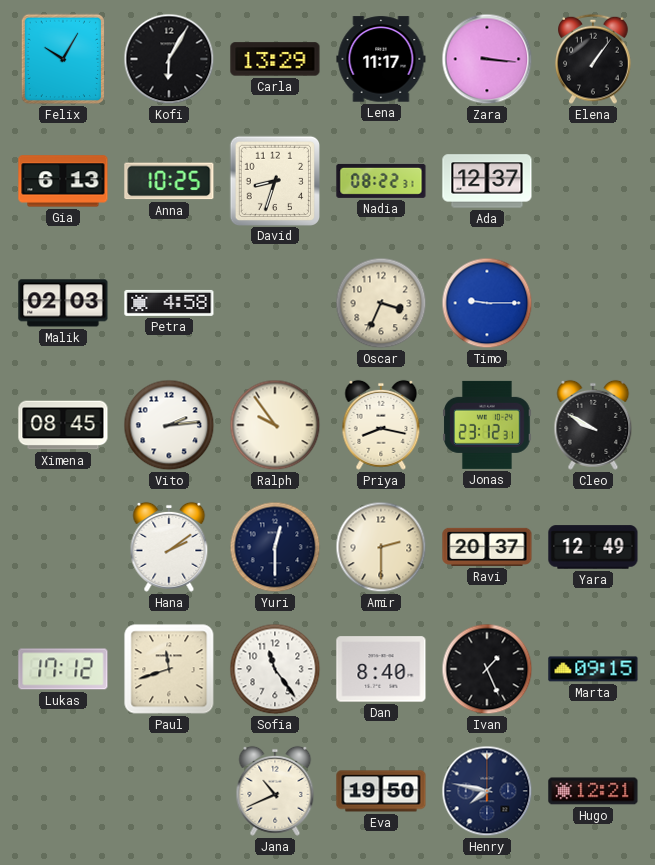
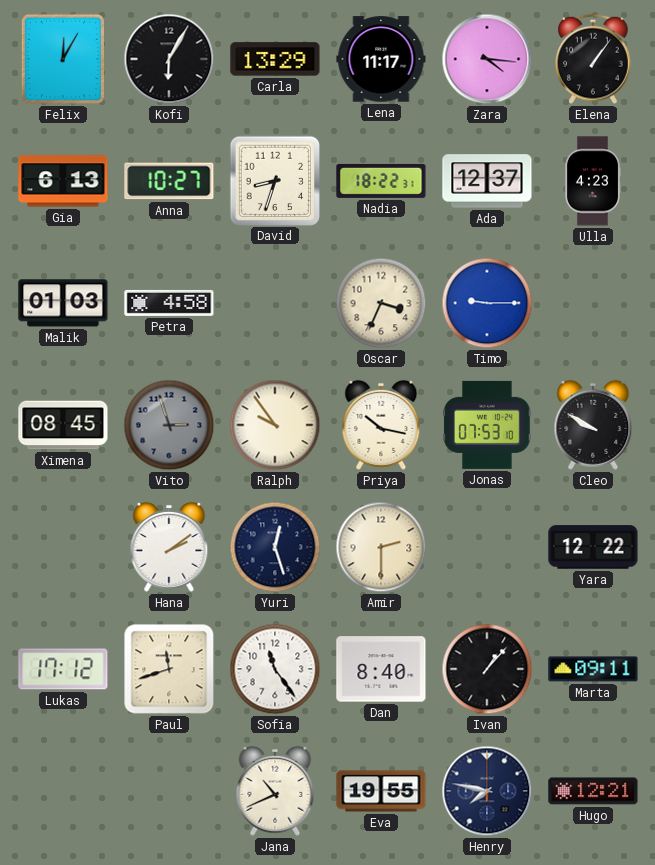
Felix: 10:05 -> 12:05
Zara: 3:16 -> 4:16
Anna: 10:25 -> 10:27
Nadia: 08:22 -> 18:22
Ulla: none -> 4:23
Malik: 02:03 -> 01:03
Vito: 2:14 -> 2:57
Vito dial: white -> grey
Priya: 8:17 -> 10:17
Jonas: 23:12 -> 07:53
Yuri: 12:30 -> 12:27
Ravi: 20:37 -> none
Yara: 12:49 -> 12:22
Ivan: 1:26 -> 1:07
Marta: 09:15 -> 09:11
Eva: 19:50 -> 19:55
